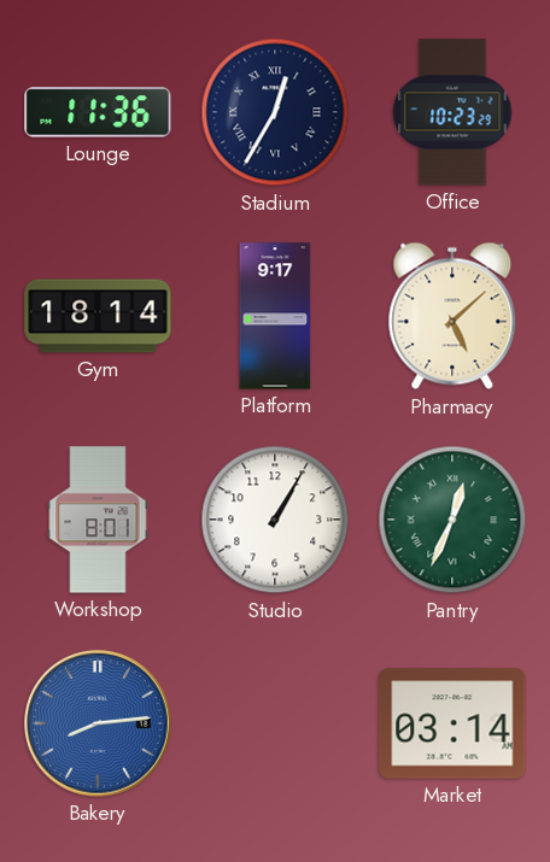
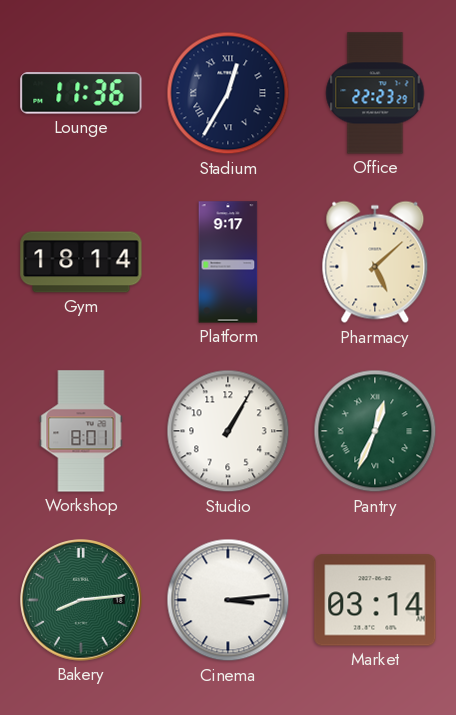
Office: 10:23 -> 22:23
Bakery dial: blue -> green
Cinema: none -> 3:14
